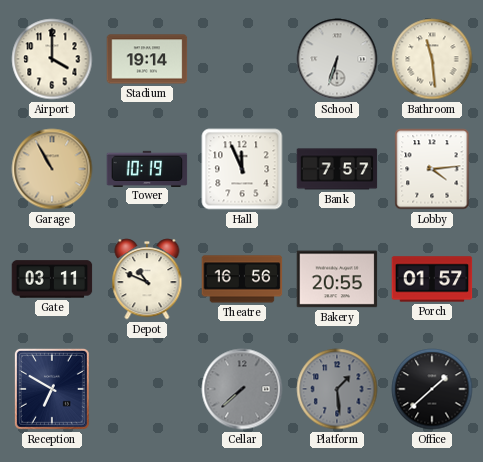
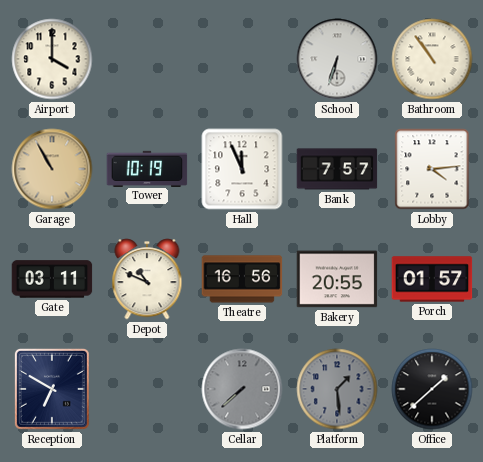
Stadium: 19:14 -> none
Bathroom: 11:29 -> 10:54
